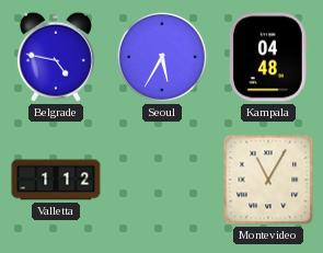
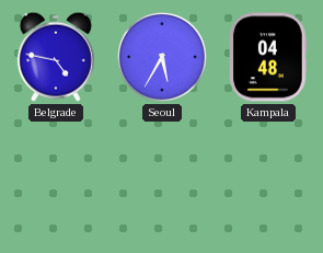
Valletta: 1:12 -> none
Montevideo: 11:05 -> none
